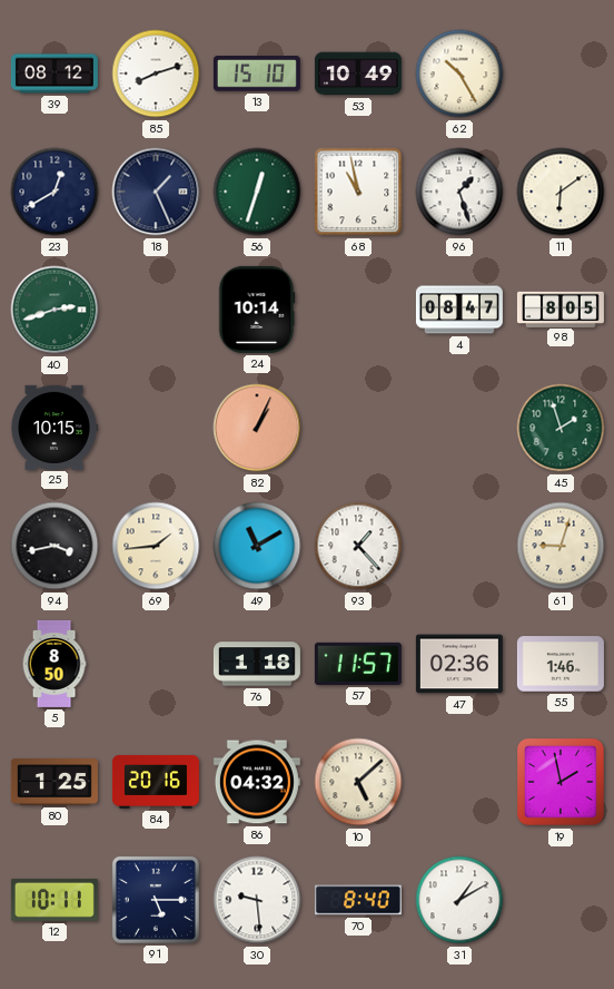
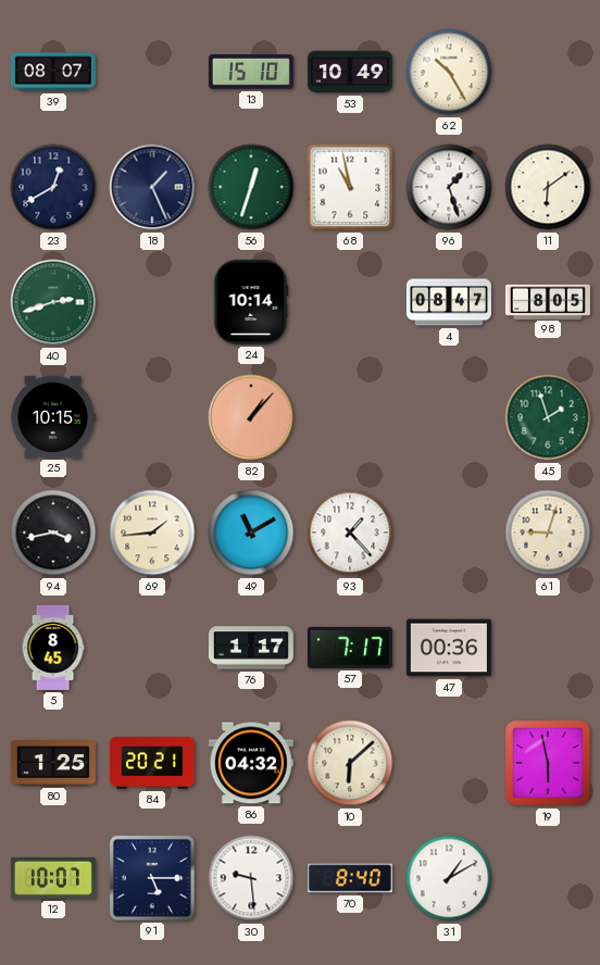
39: 08:12 -> 08:07
85: 8:12 -> none
82: 1:04 -> 1:07
5: 8:50 -> 8:45
76: 1:18 -> 1:17
57: 11:57 -> 7:17
47: 02:36 -> 00:36
55: 1:46 -> none
84: 20:16 -> 20:21
10: 5:08 -> 6:08
19: 1:58 -> 5:58
12: 10:11 -> 10:07
